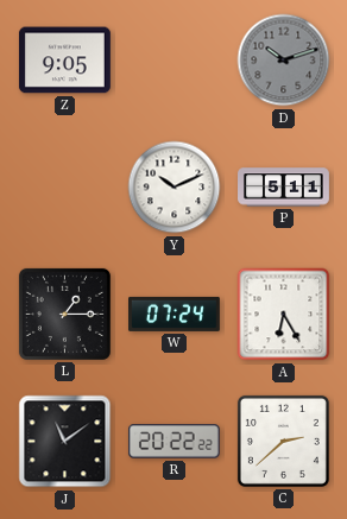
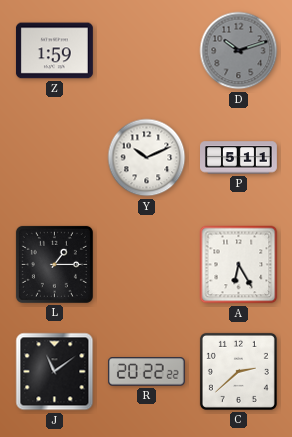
Z: 9:05 -> 1:59
W: 07:24 -> none
